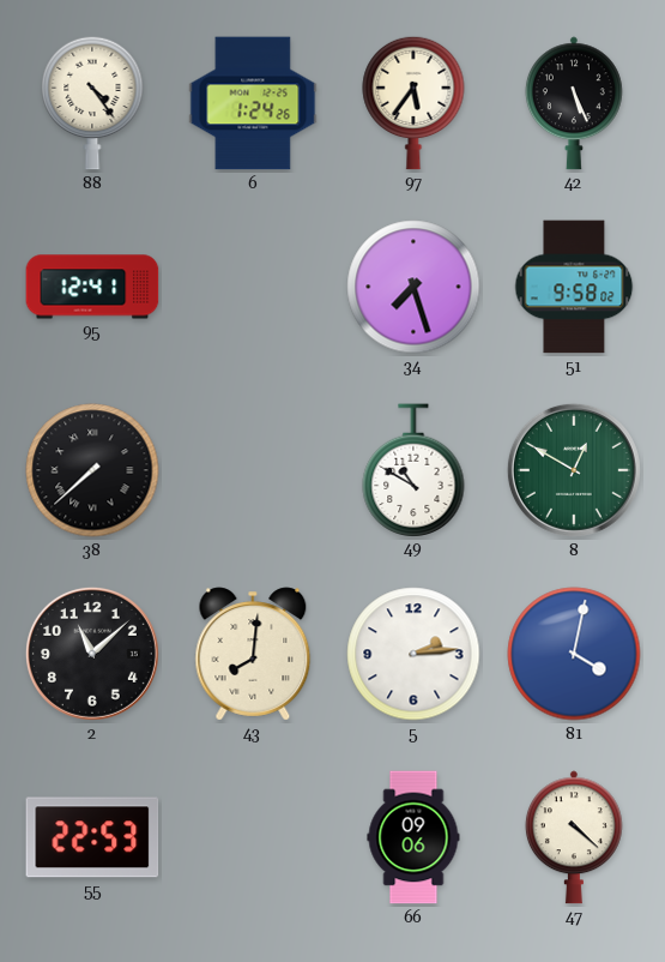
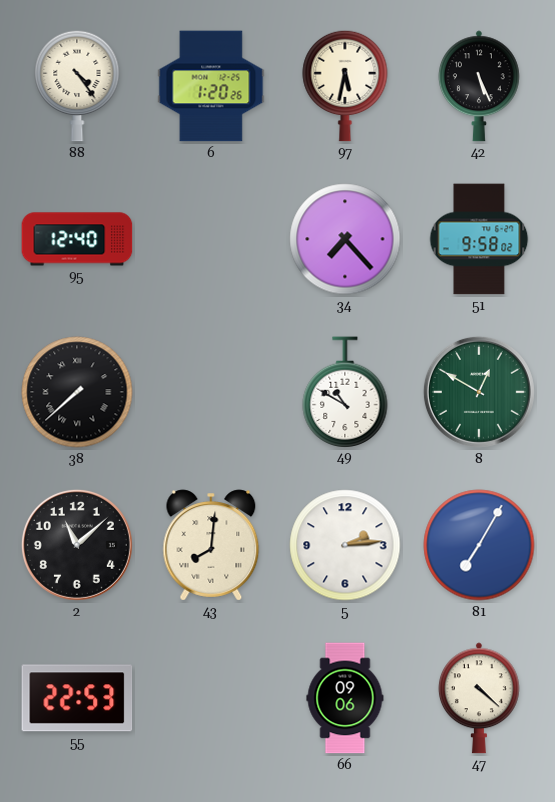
6: 1:24 -> 1:20
97: 5:36 -> 5:32
95: 12:41 -> 12:40
34: 7:27 -> 7:23
81: 4:02 -> 7:05
